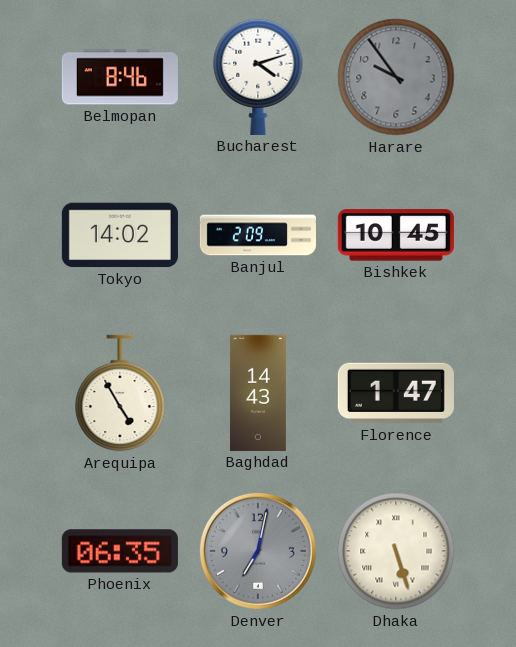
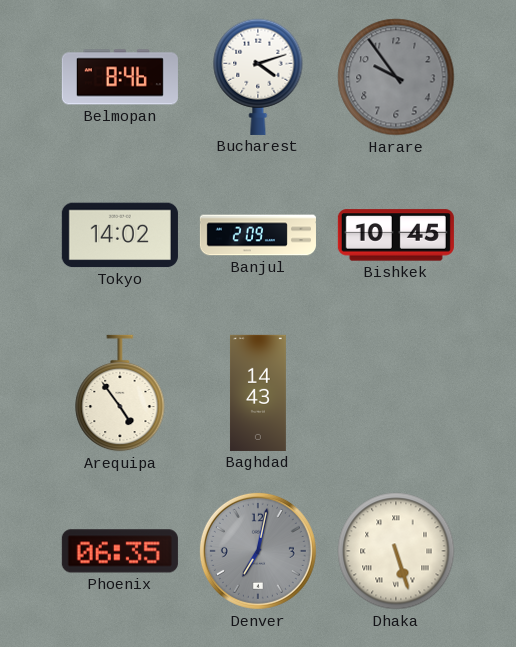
Arequipa: 4:55 -> 4:54
Florence: 1:47 -> none
